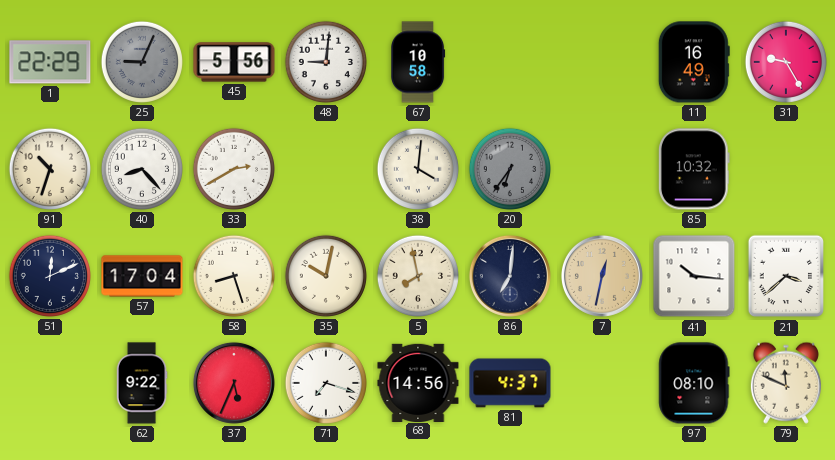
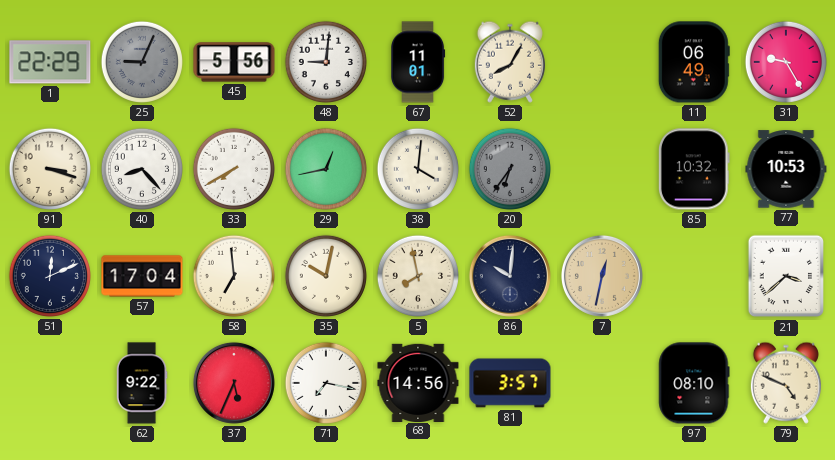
67: 10:58 -> 11:01
52: none -> 8:05
11: 16:49 -> 06:49
91: 10:33 -> 3:18
33: 2:40 -> 7:40
29: none -> 12:43
77: none -> 10:53
58: 8:27 -> 6:59
86: 7:01 -> 10:01
41: 10:16 -> none
71: 7:18 -> 7:17
81: 4:37 -> 3:57
79: 11:49 -> 4:49
